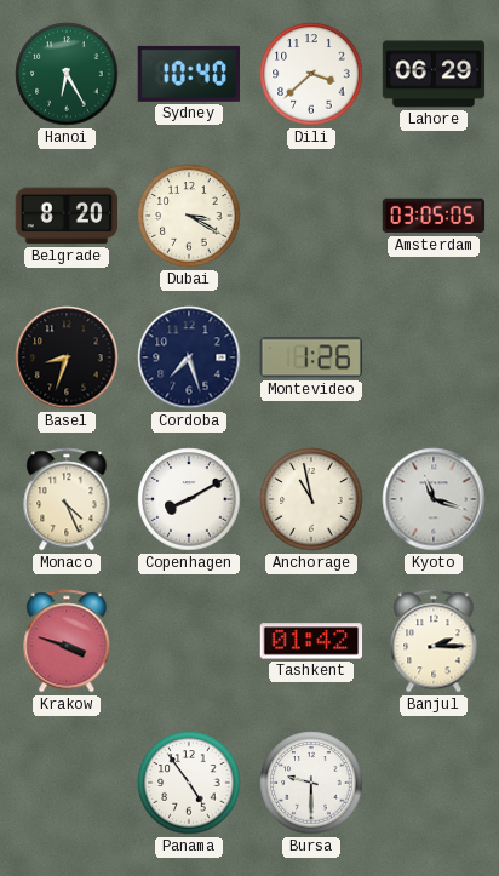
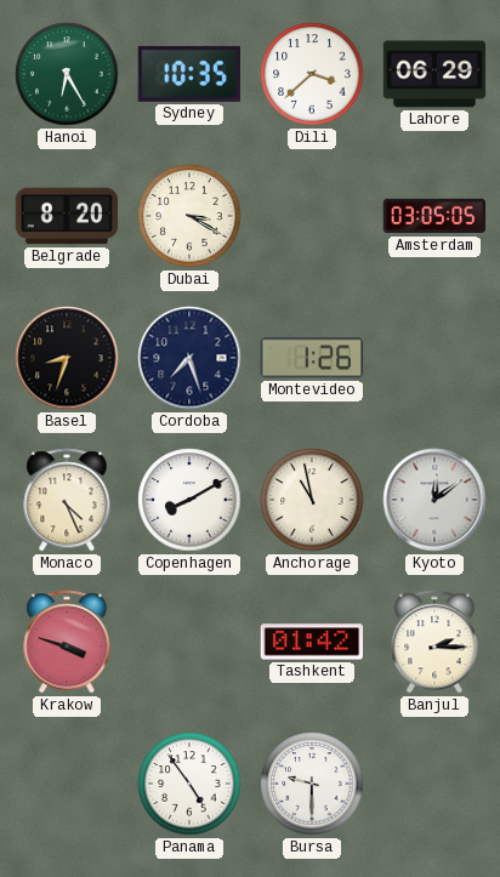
Sydney: 10:40 -> 10:35
Kyoto: 11:18 -> 12:09
